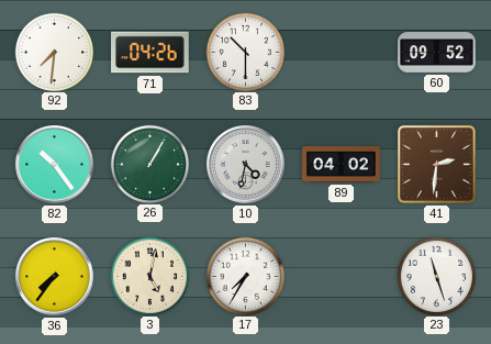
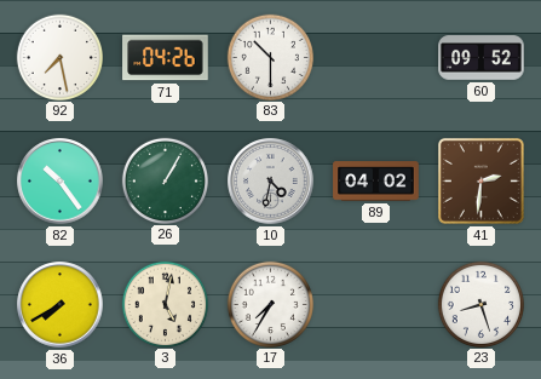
92: 7:31 -> 7:28
36: 7:36 -> 7:40
23: 11:27 -> 8:27
